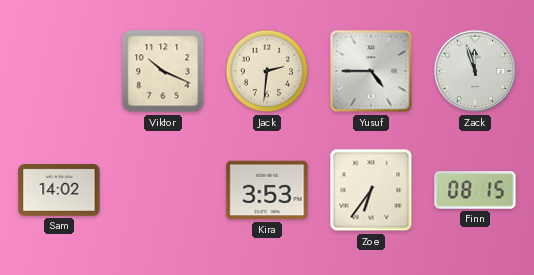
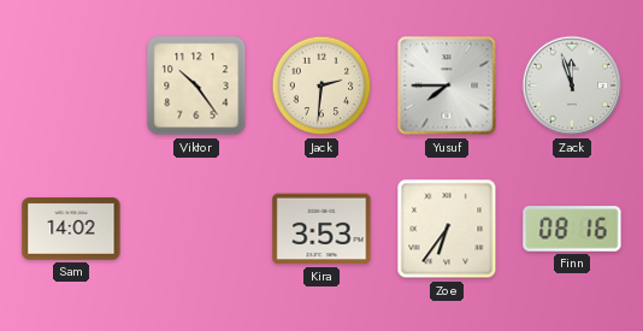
Viktor: 10:19 -> 10:24
Yusuf: 4:45 -> 7:45
Finn: 08:15 -> 08:16
